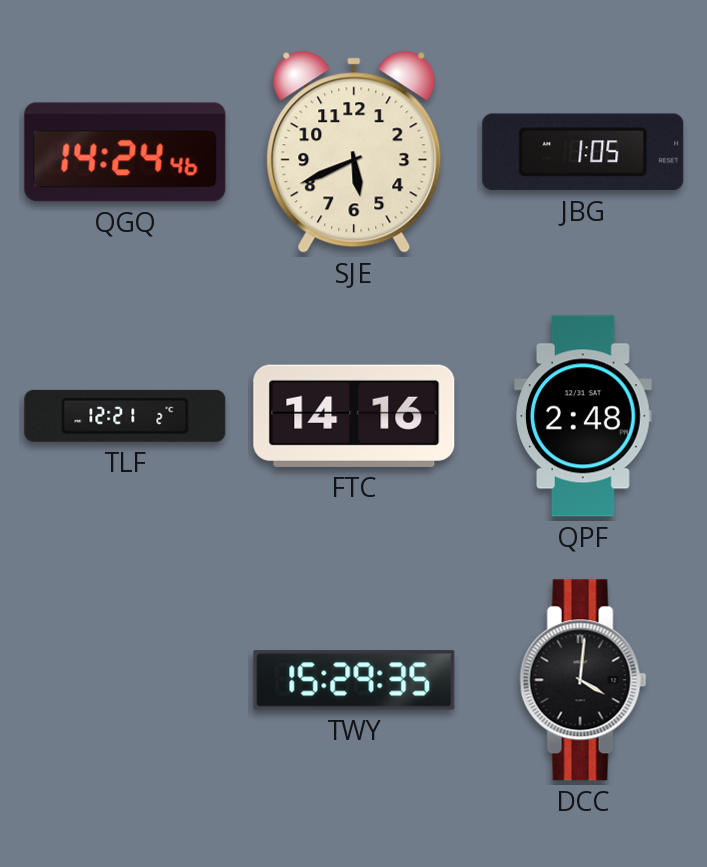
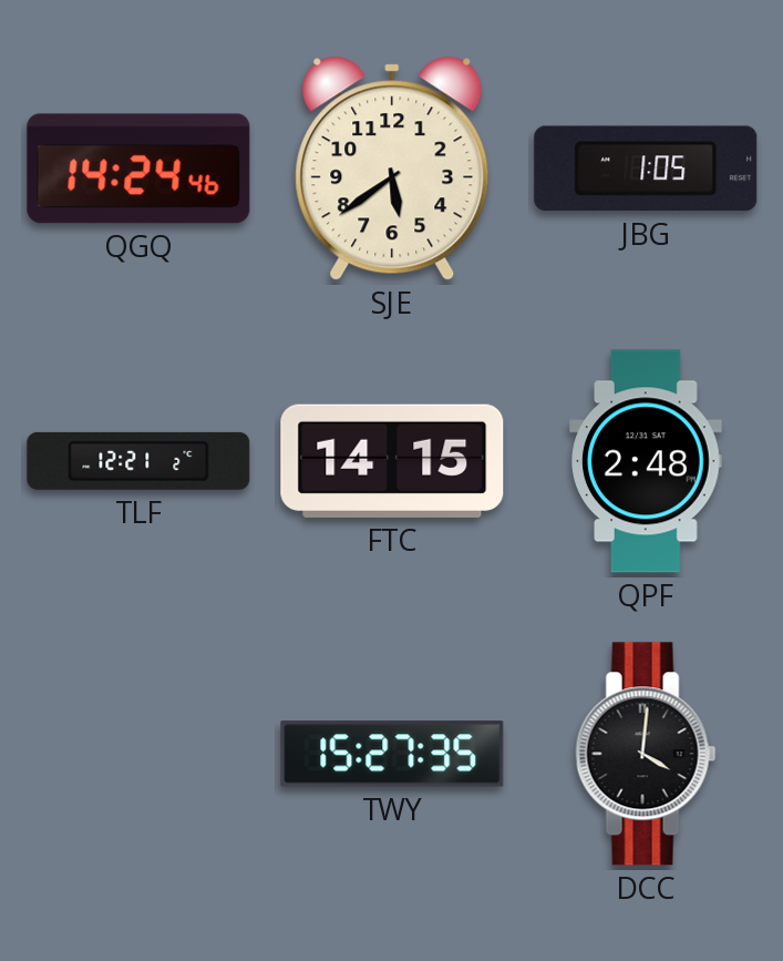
SJE: 5:41 -> 5:39
FTC: 14:16 -> 14:15
TWY: 15:29 -> 15:27
